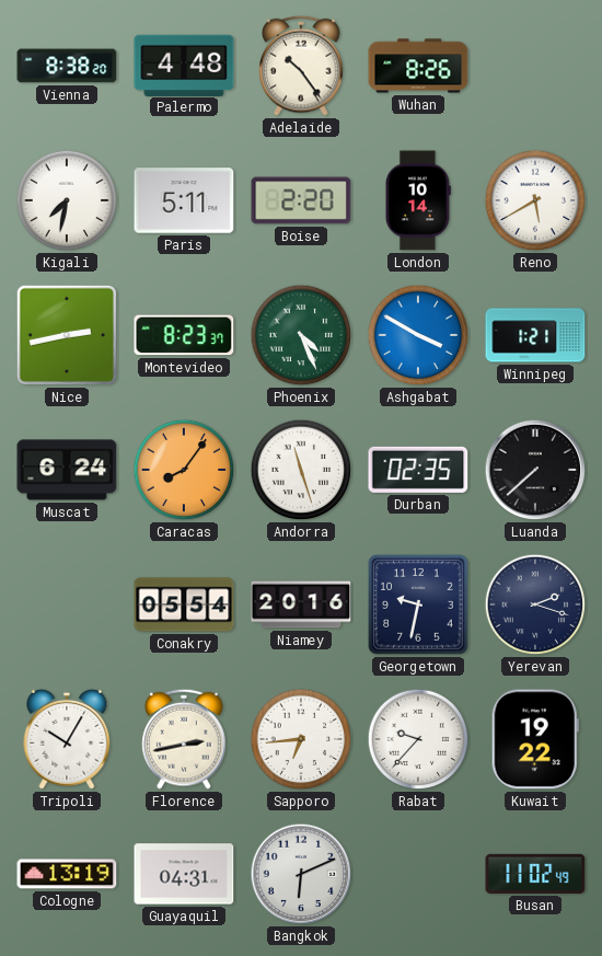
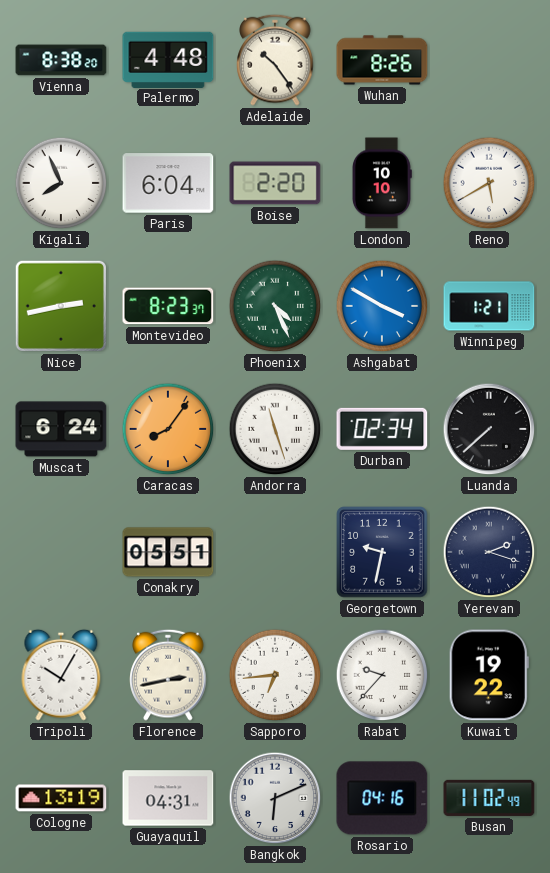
Kigali: 7:32 -> 7:56
Paris: 5:11 -> 6:04
London: 10:14 -> 10:10
Durban: 02:35 -> 02:34
Conakry: 05:54 -> 05:51
Niamey: 20:16 -> none
Rosario: none -> 04:16
